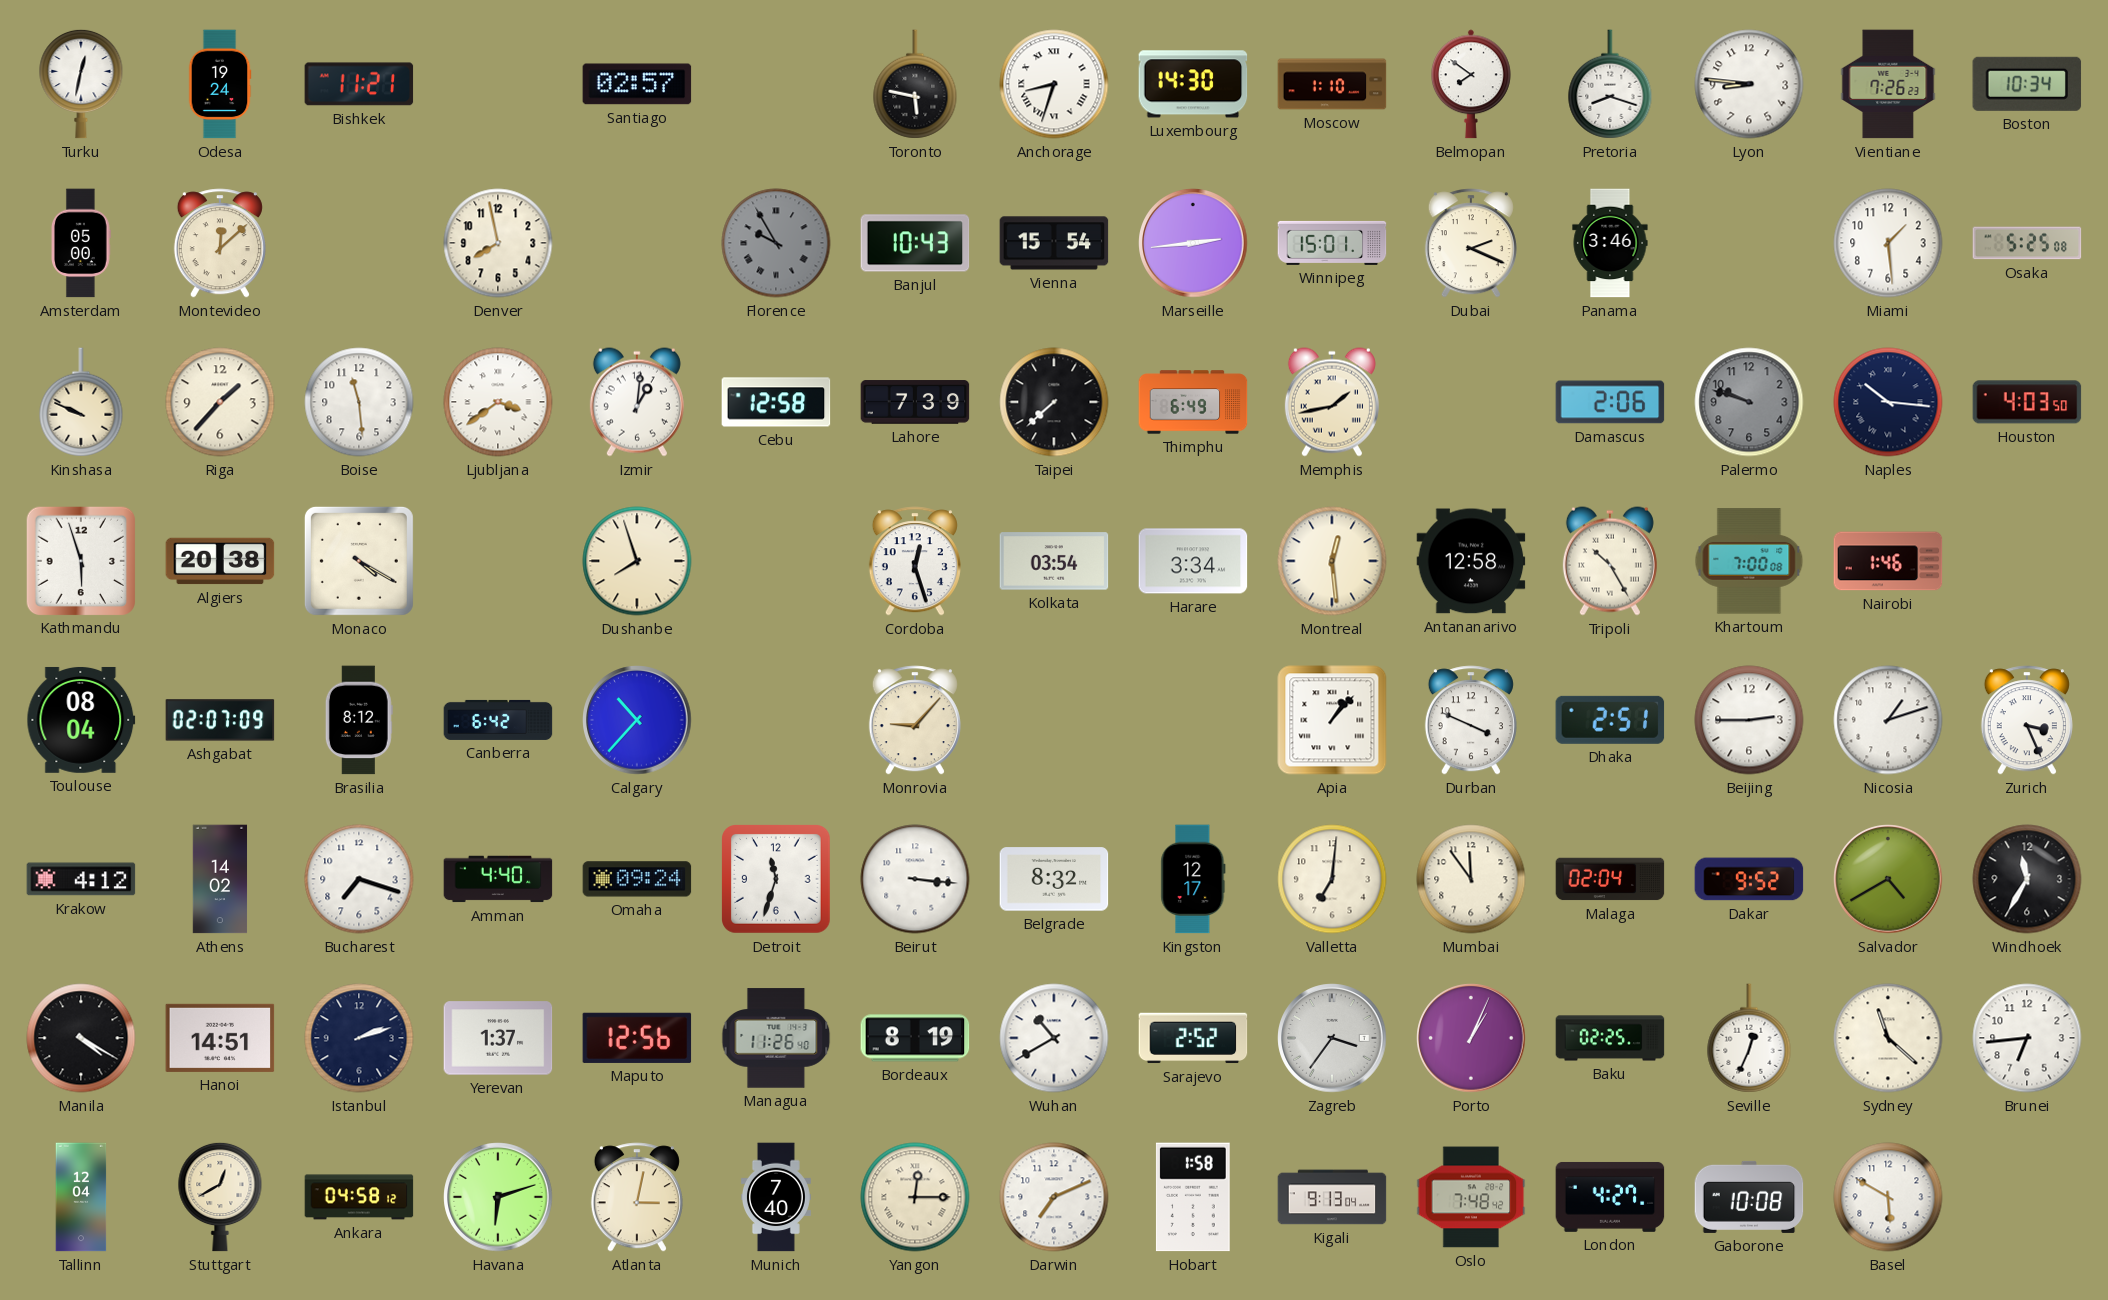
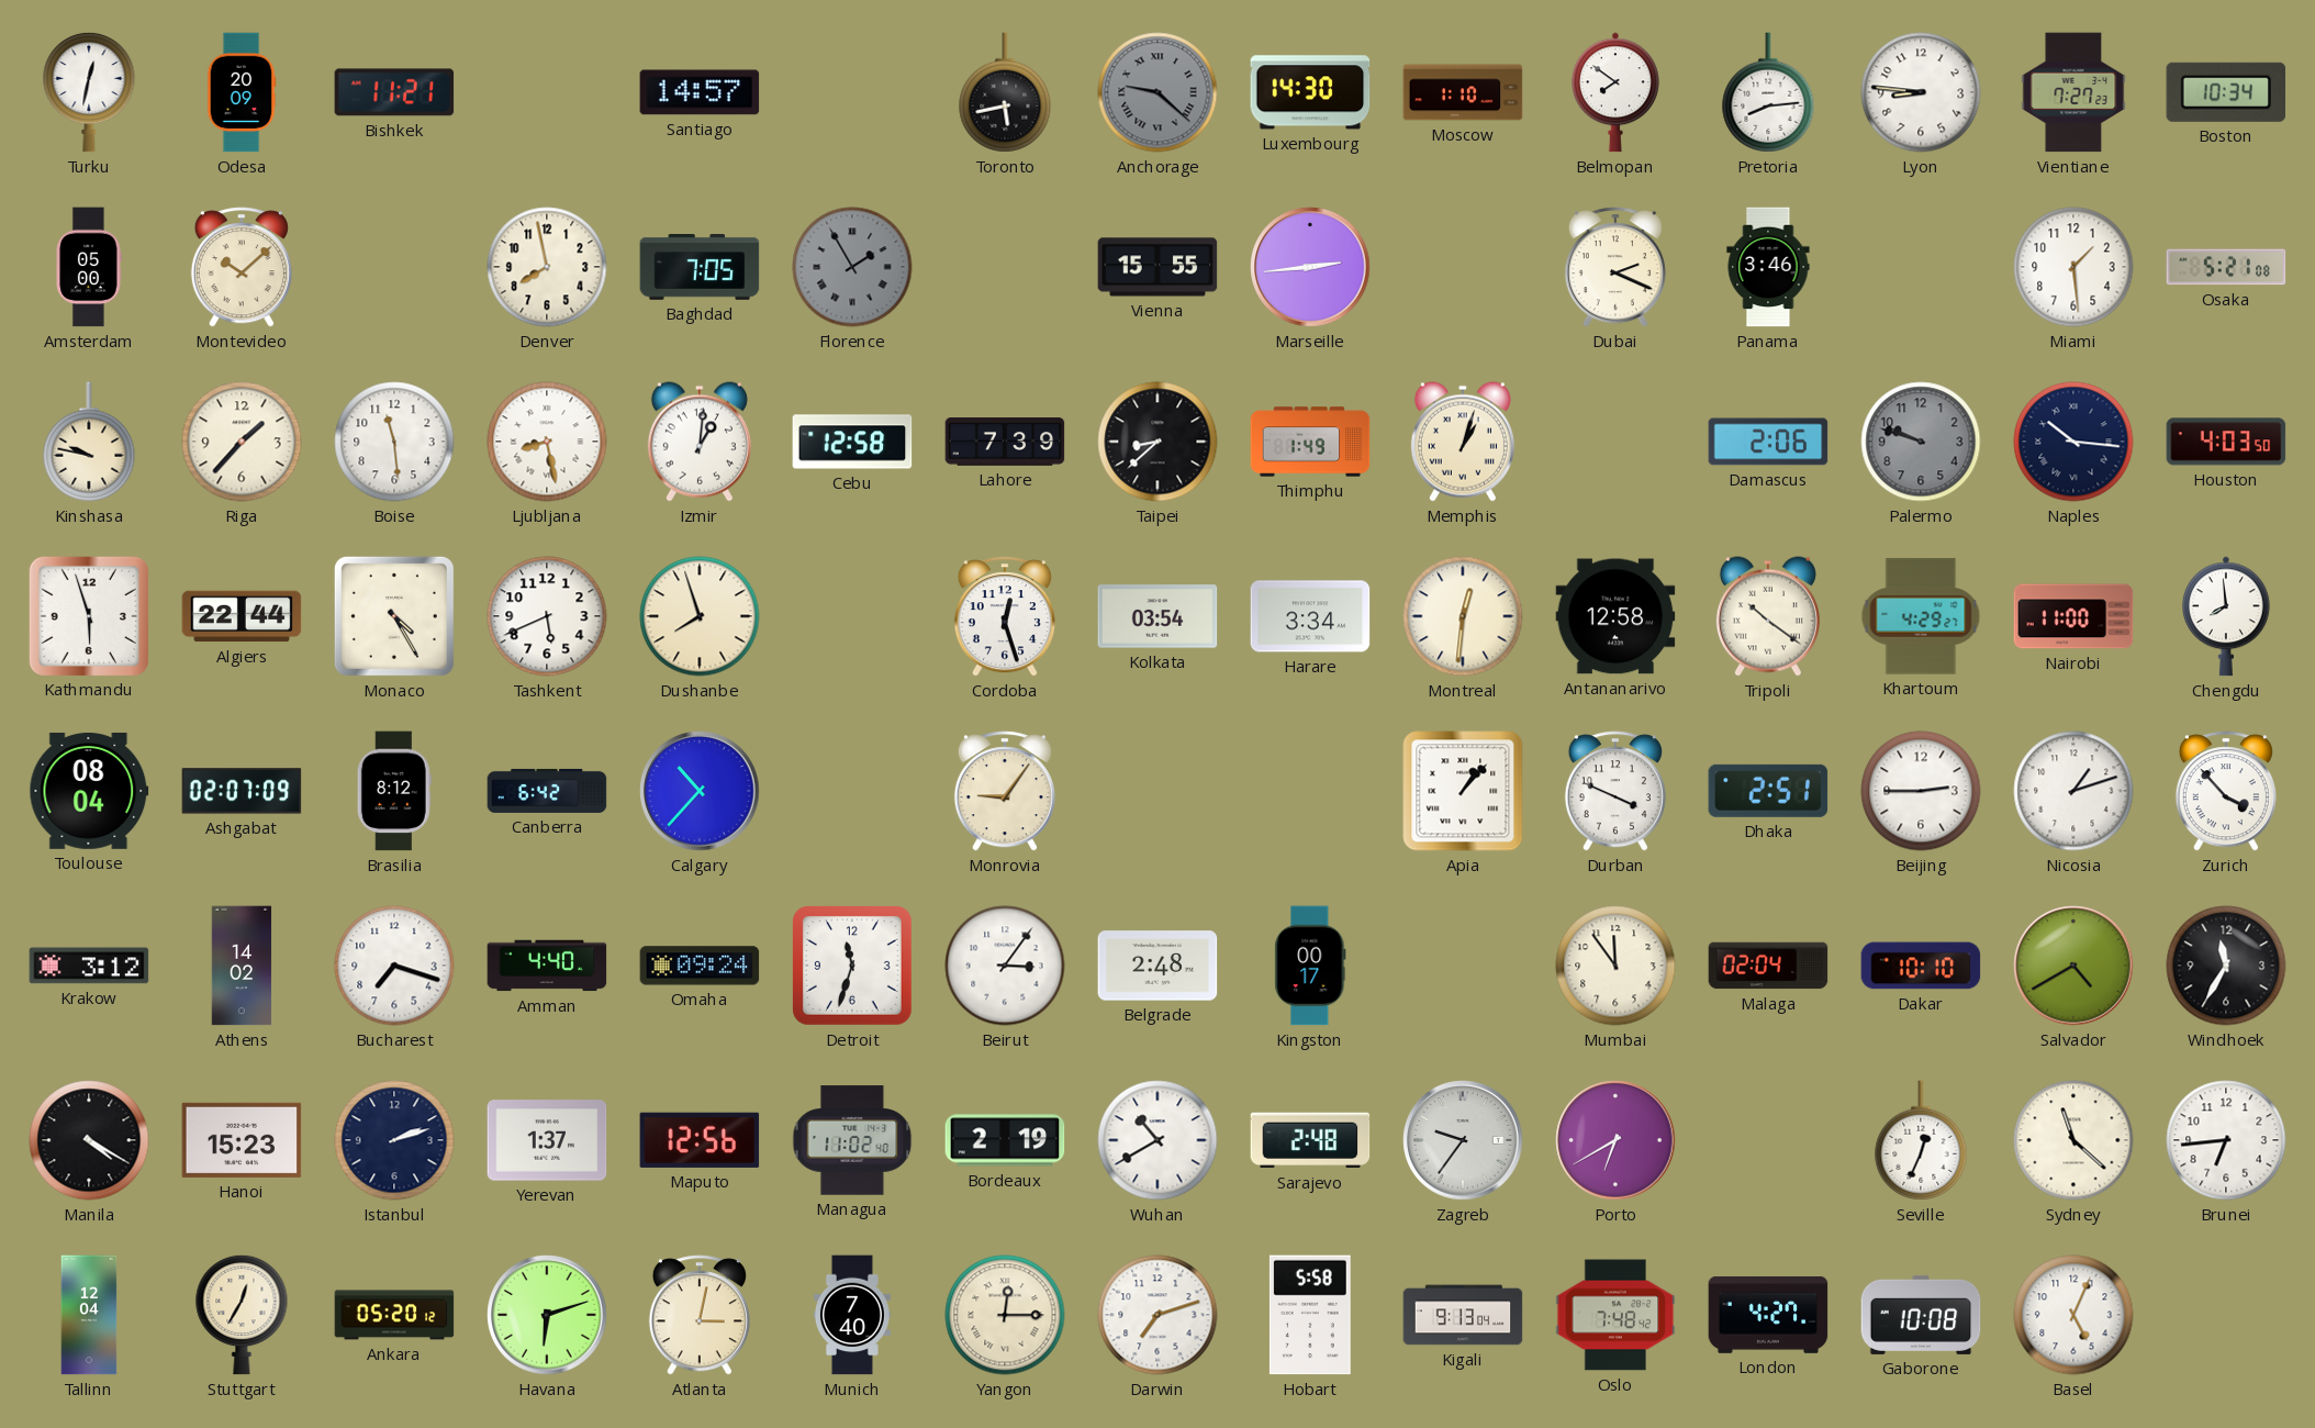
Odesa: 19:24 -> 20:09
Santiago: 02:57 -> 14:57
Toronto: 5:47 -> 5:43
Anchorage: 8:33 -> 9:22
Anchorage dial: white -> grey
Pretoria: 8:18 -> 8:14
Vientiane: 7:26 -> 7:27
Montevideo: 12:08 -> 10:08
Baghdad: none -> 7:05
Florence: 9:55 -> 1:55
Banjul: 10:43 -> none
Vienna: 15:54 -> 15:55
Winnipeg: 15:01 -> none
Osaka: 5:25 -> 5:21
Kinshasa: 9:49 -> 9:47
Ljubljana: 3:39 -> 8:28
Taipei: 7:38 -> 8:38
Thimphu: 6:49 -> 1:49
Memphis: 1:43 -> 1:03
Algiers: 20:38 -> 22:44
Monaco: 4:20 -> 4:25
Tashkent: none -> 5:41
Montreal: 12:29 -> 12:31
Tripoli: 10:25 -> 10:21
Khartoum: 7:00 -> 4:29
Nairobi: 1:46 -> 11:00
Chengdu: none -> 7:59
Monrovia: 9:07 -> 9:06
Zurich: 3:26 -> 3:53
Krakow: 4:12 -> 3:12
Beirut: 3:16 -> 3:06
Belgrade: 8:32 -> 2:48
Kingston: 12:17 -> 00:17
Valletta: 7:01 -> none
Dakar: 9:52 -> 10:10
Hanoi: 14:51 -> 15:23
Managua: 11:26 -> 11:02
Bordeaux: 8:19 -> 2:19
Sarajevo: 2:52 -> 2:48
Zagreb: 3:36 -> 9:36
Porto: 1:04 -> 6:40
Baku: 02:25 -> none
Stuttgart: 12:40 -> 12:35
Ankara: 04:58 -> 05:20
Darwin: 7:11 -> 7:12
Hobart: 1:58 -> 5:58
Basel: 5:50 -> 5:04
